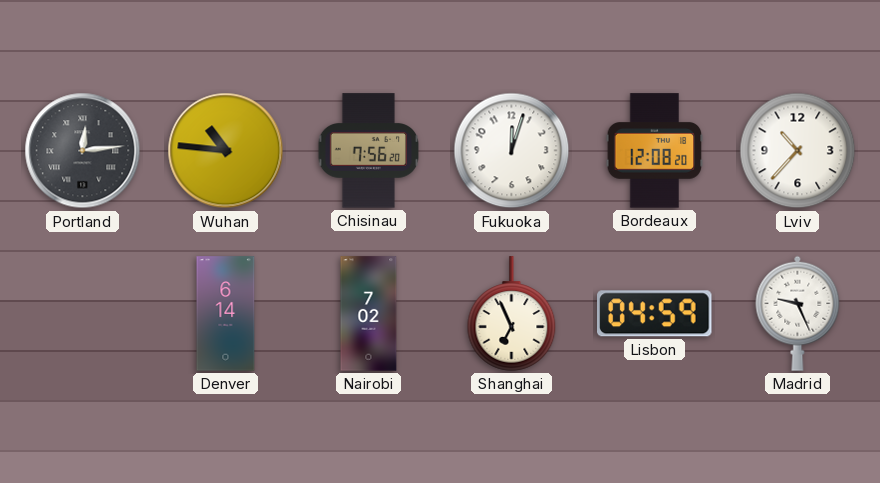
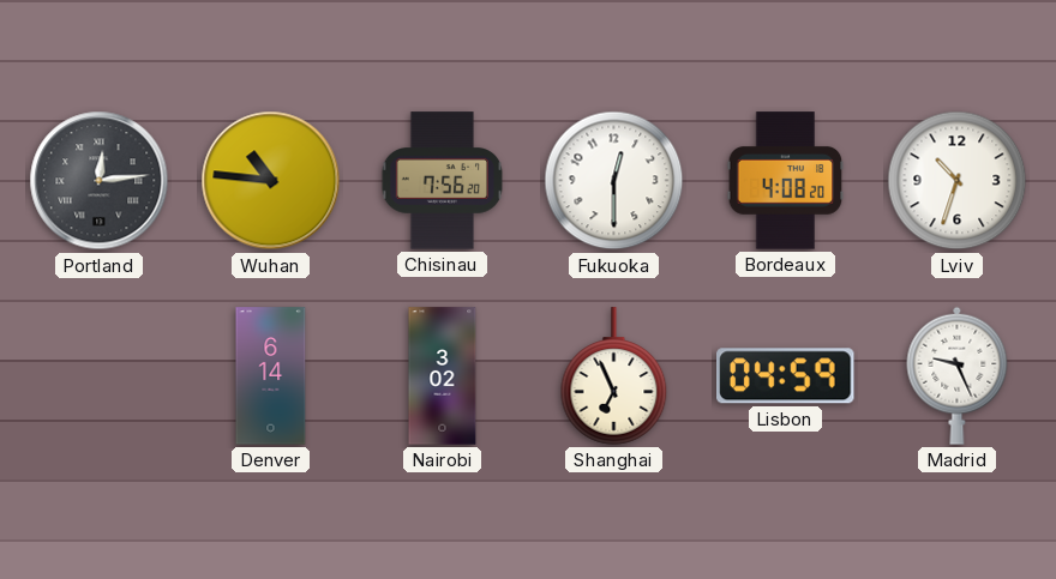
Fukuoka: 12:03 -> 12:30
Bordeaux: 12:08 -> 4:08
Lviv: 10:37 -> 10:33
Nairobi: 7:02 -> 3:02
